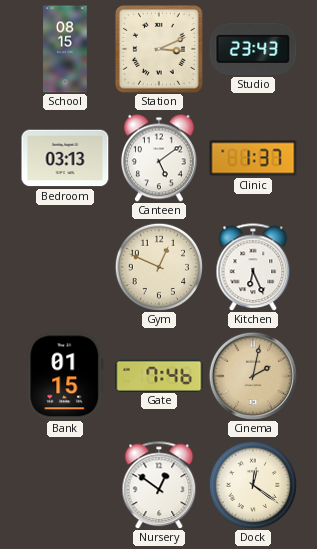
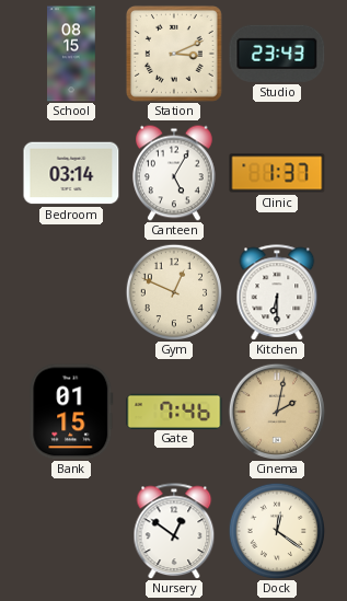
Bedroom: 03:13 -> 03:14
Canteen: 5:09 -> 5:05
Kitchen: 6:26 -> 6:30
